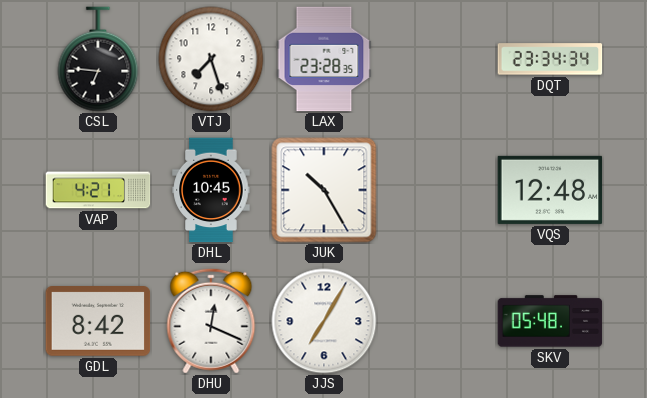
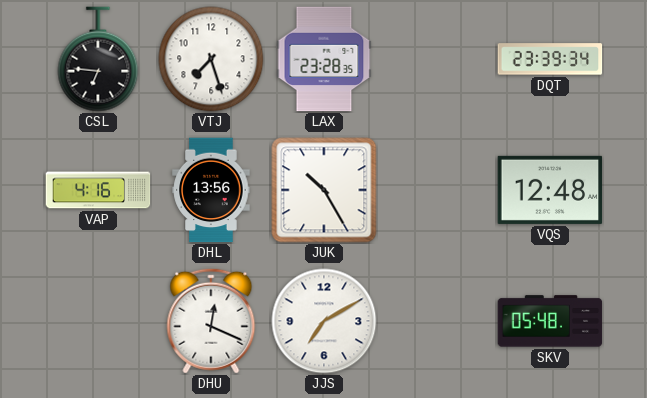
DQT: 23:34 -> 23:39
VAP: 4:21 -> 4:16
DHL: 10:45 -> 13:56
GDL: 8:42 -> none
JJS: 7:05 -> 7:10
